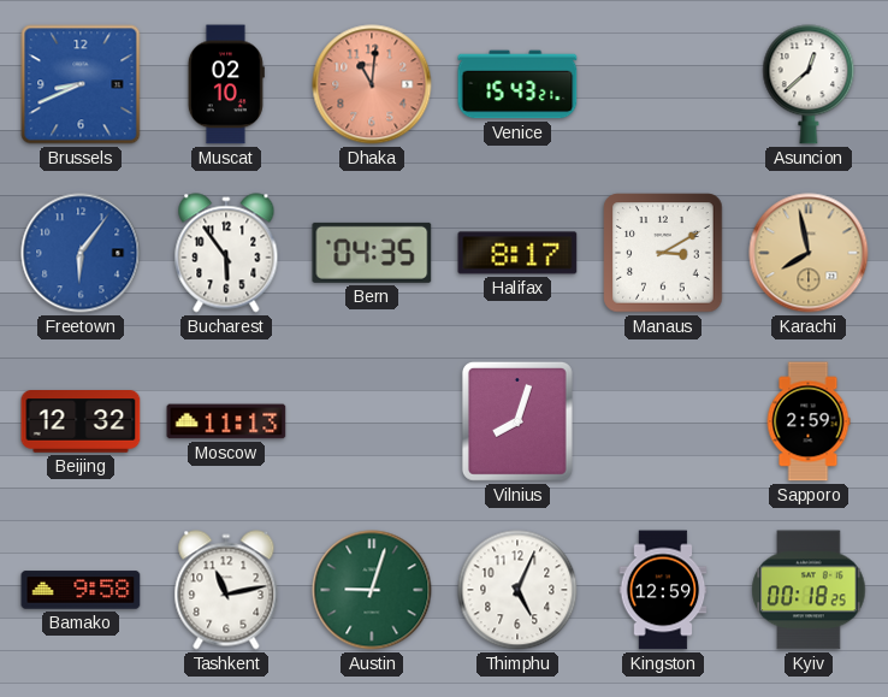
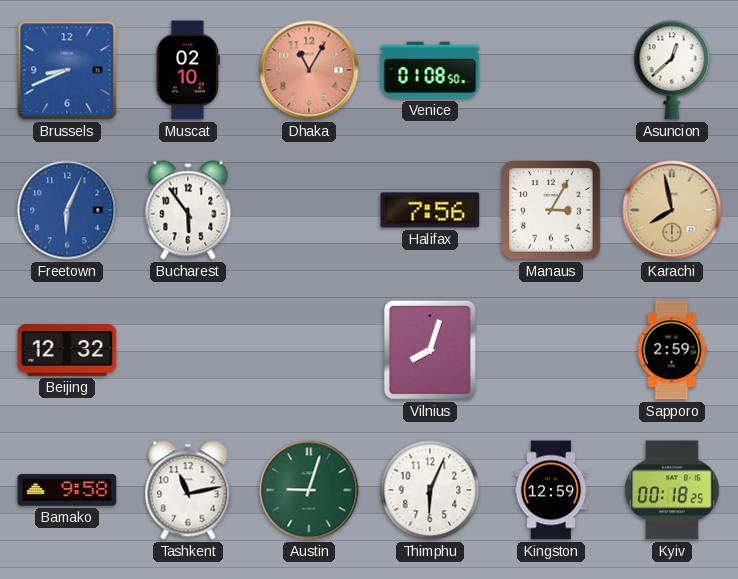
Dhaka: 11:01 -> 11:05
Venice: 15:43 -> 01:08
Freetown: 6:06 -> 6:04
Bern: 04:35 -> none
Halifax: 8:17 -> 7:56
Manaus: 3:10 -> 3:05
Moscow: 11:13 -> none
Thimphu: 5:04 -> 6:04
